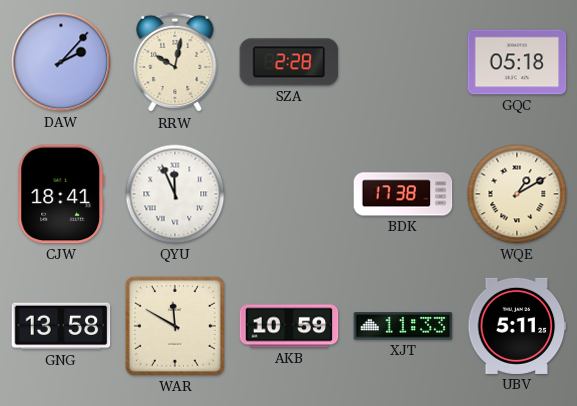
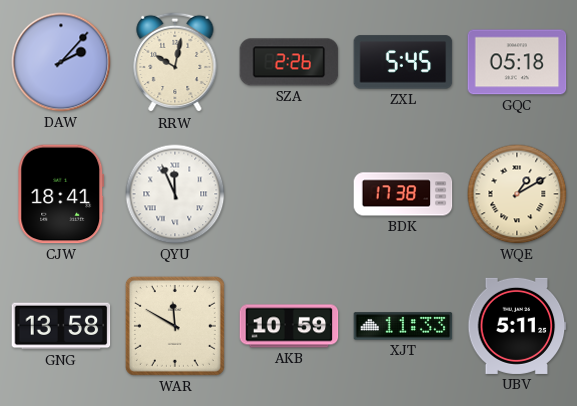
SZA: 2:28 -> 2:26
ZXL: none -> 5:45
